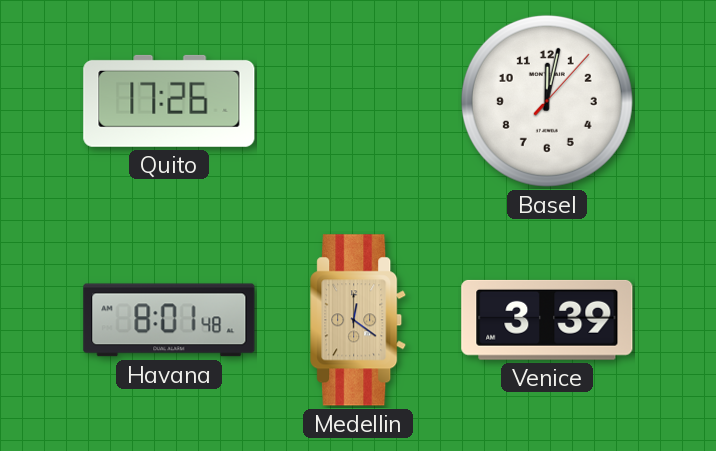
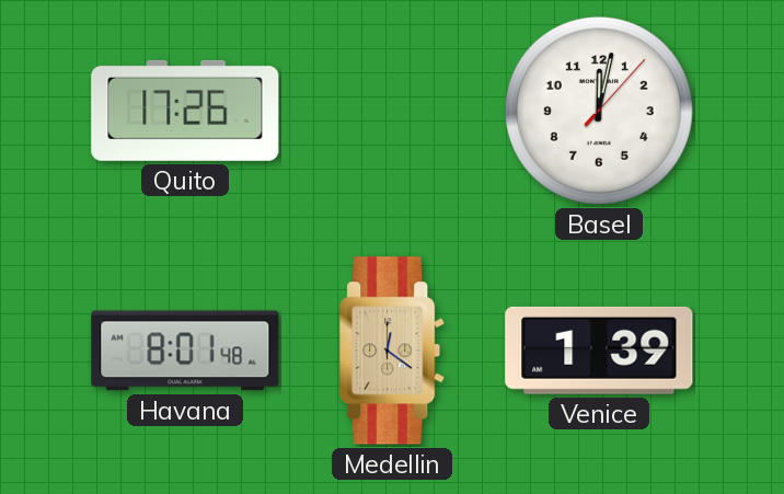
Venice: 3:39 -> 1:39
